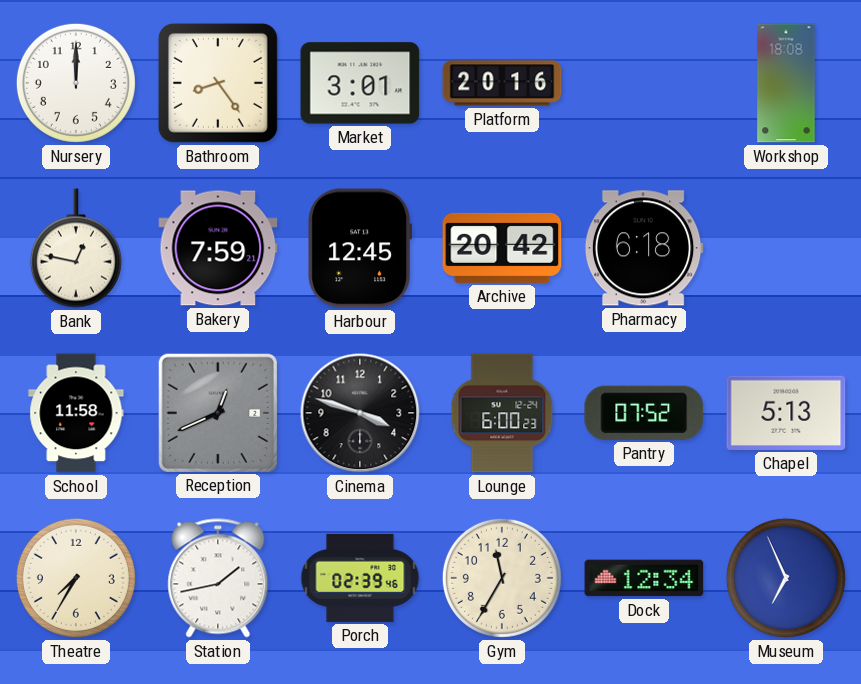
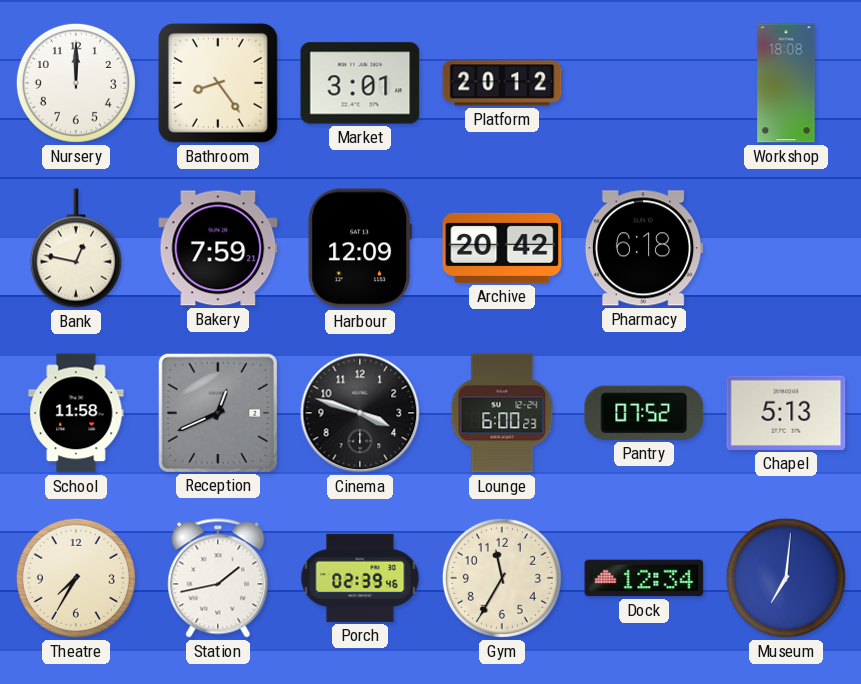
Platform: 20:16 -> 20:12
Harbour: 12:45 -> 12:09
Museum: 6:56 -> 7:01
